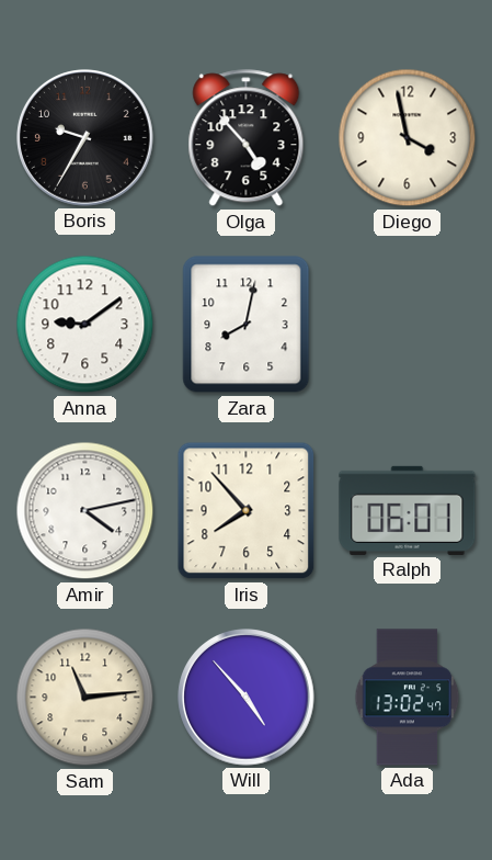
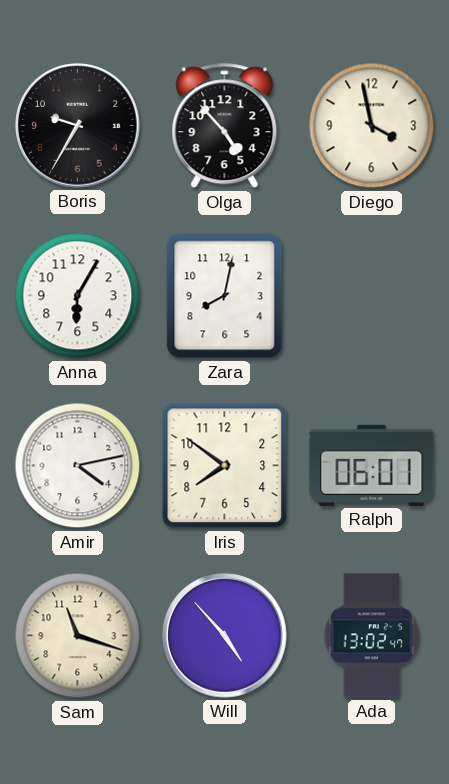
Anna: 9:09 -> 6:05
Iris: 7:53 -> 7:51
Sam: 11:14 -> 11:18
